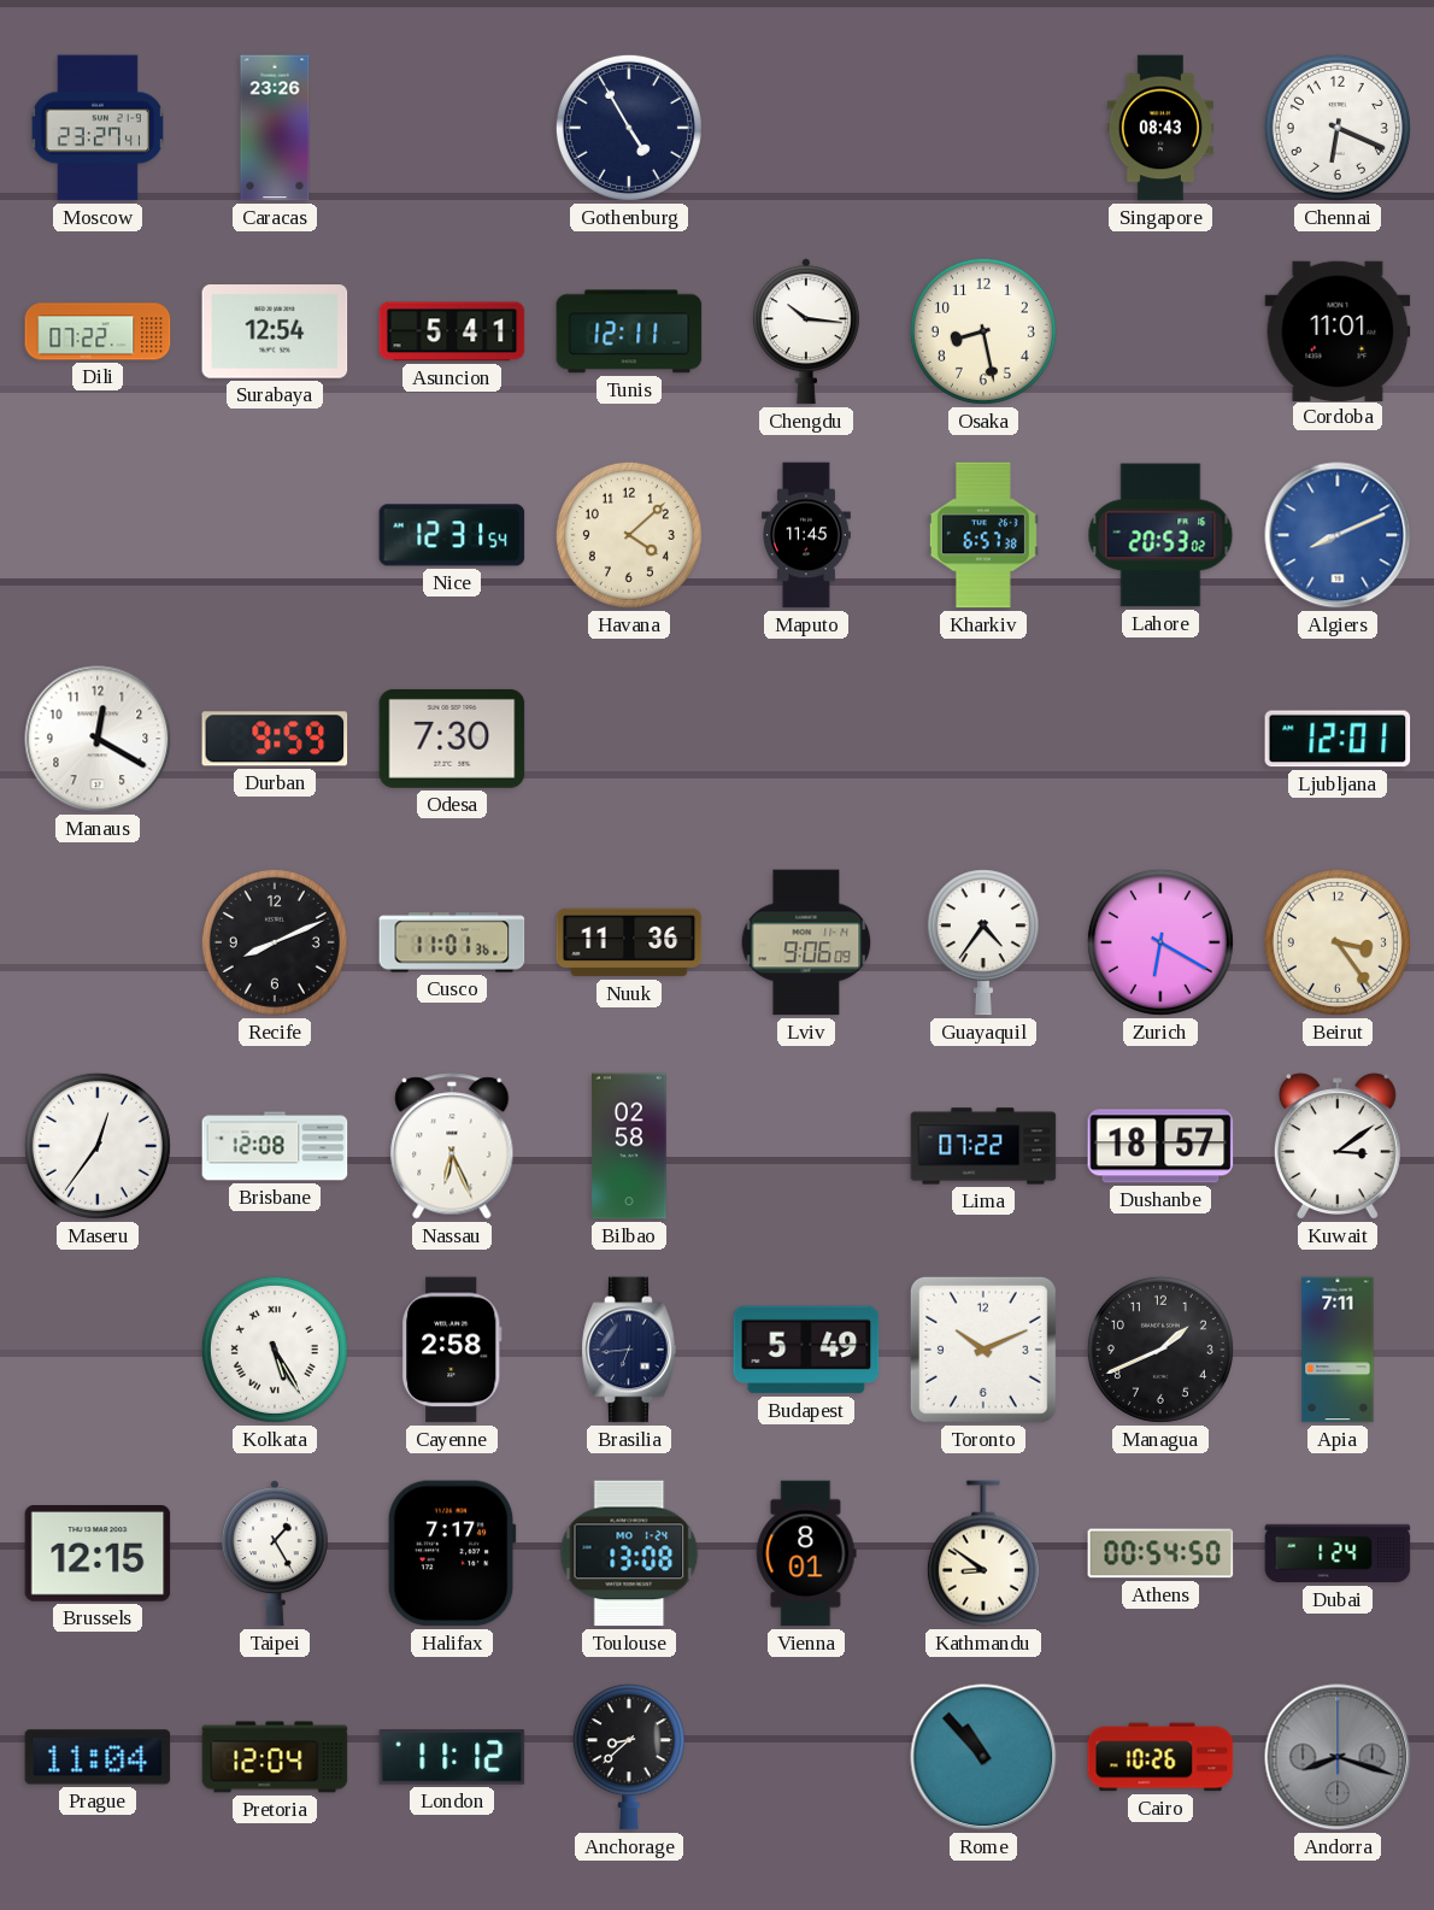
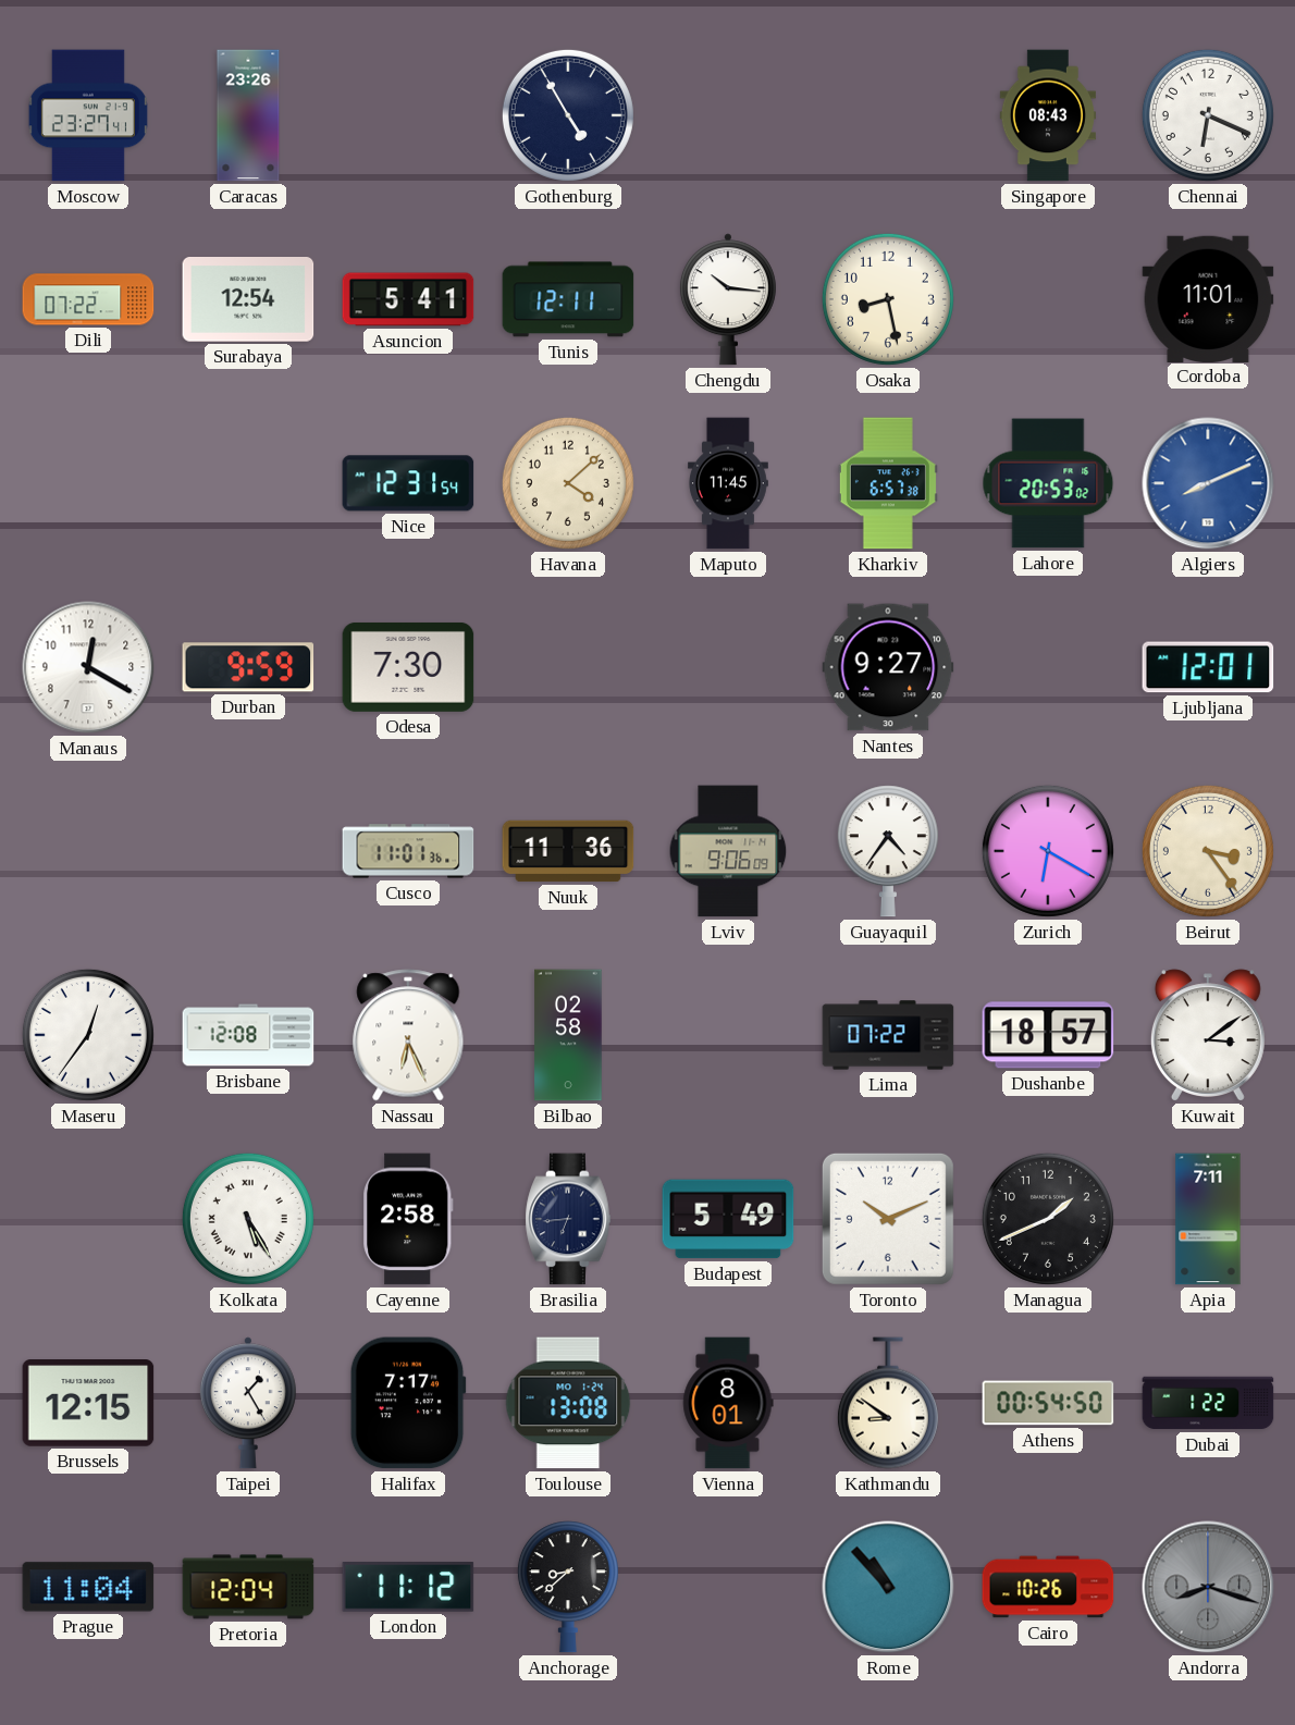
Nantes: none -> 9:27
Recife: 8:11 -> none
Dubai: 1:24 -> 1:22
